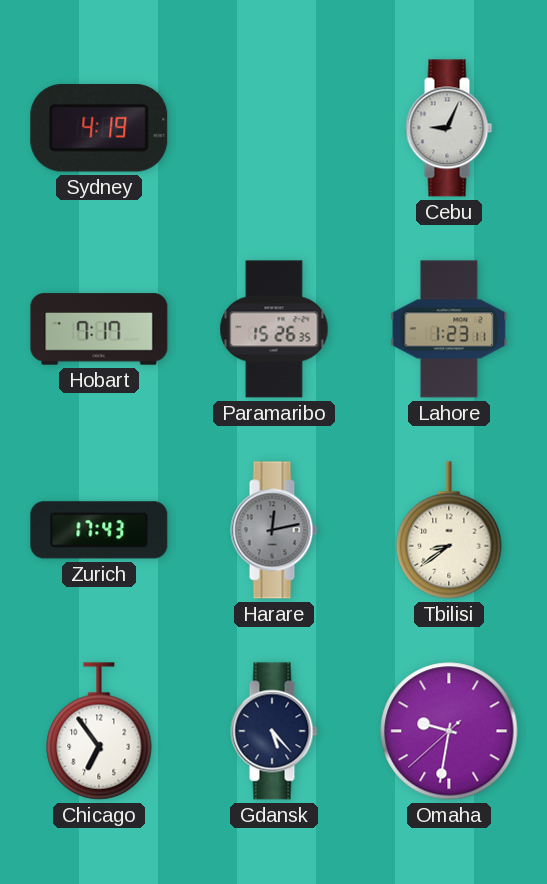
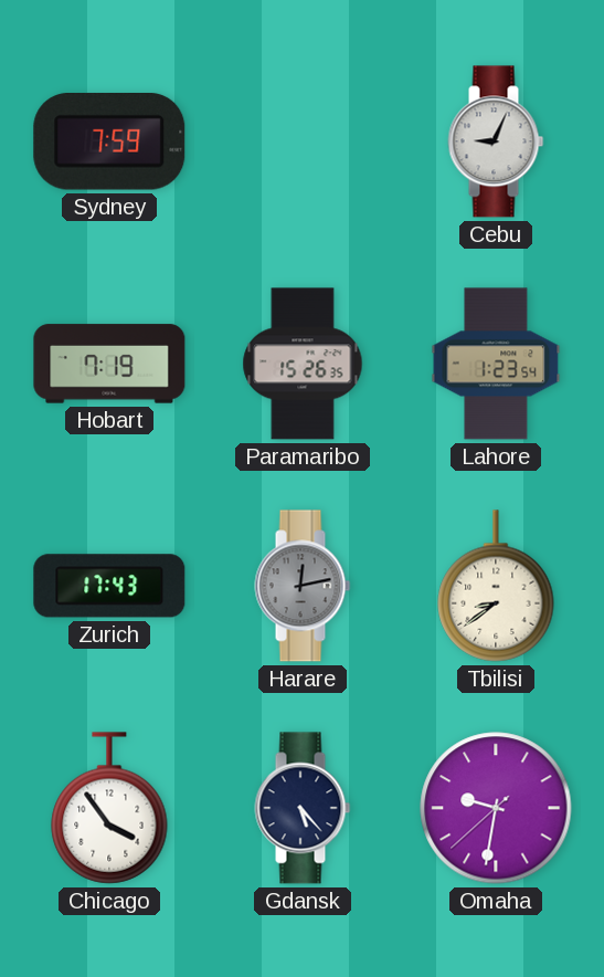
Sydney: 4:19 -> 7:59
Hobart: 7:17 -> 7:19
Lahore: 1:23:11 -> 1:23:54
Chicago: 6:54 -> 3:54
